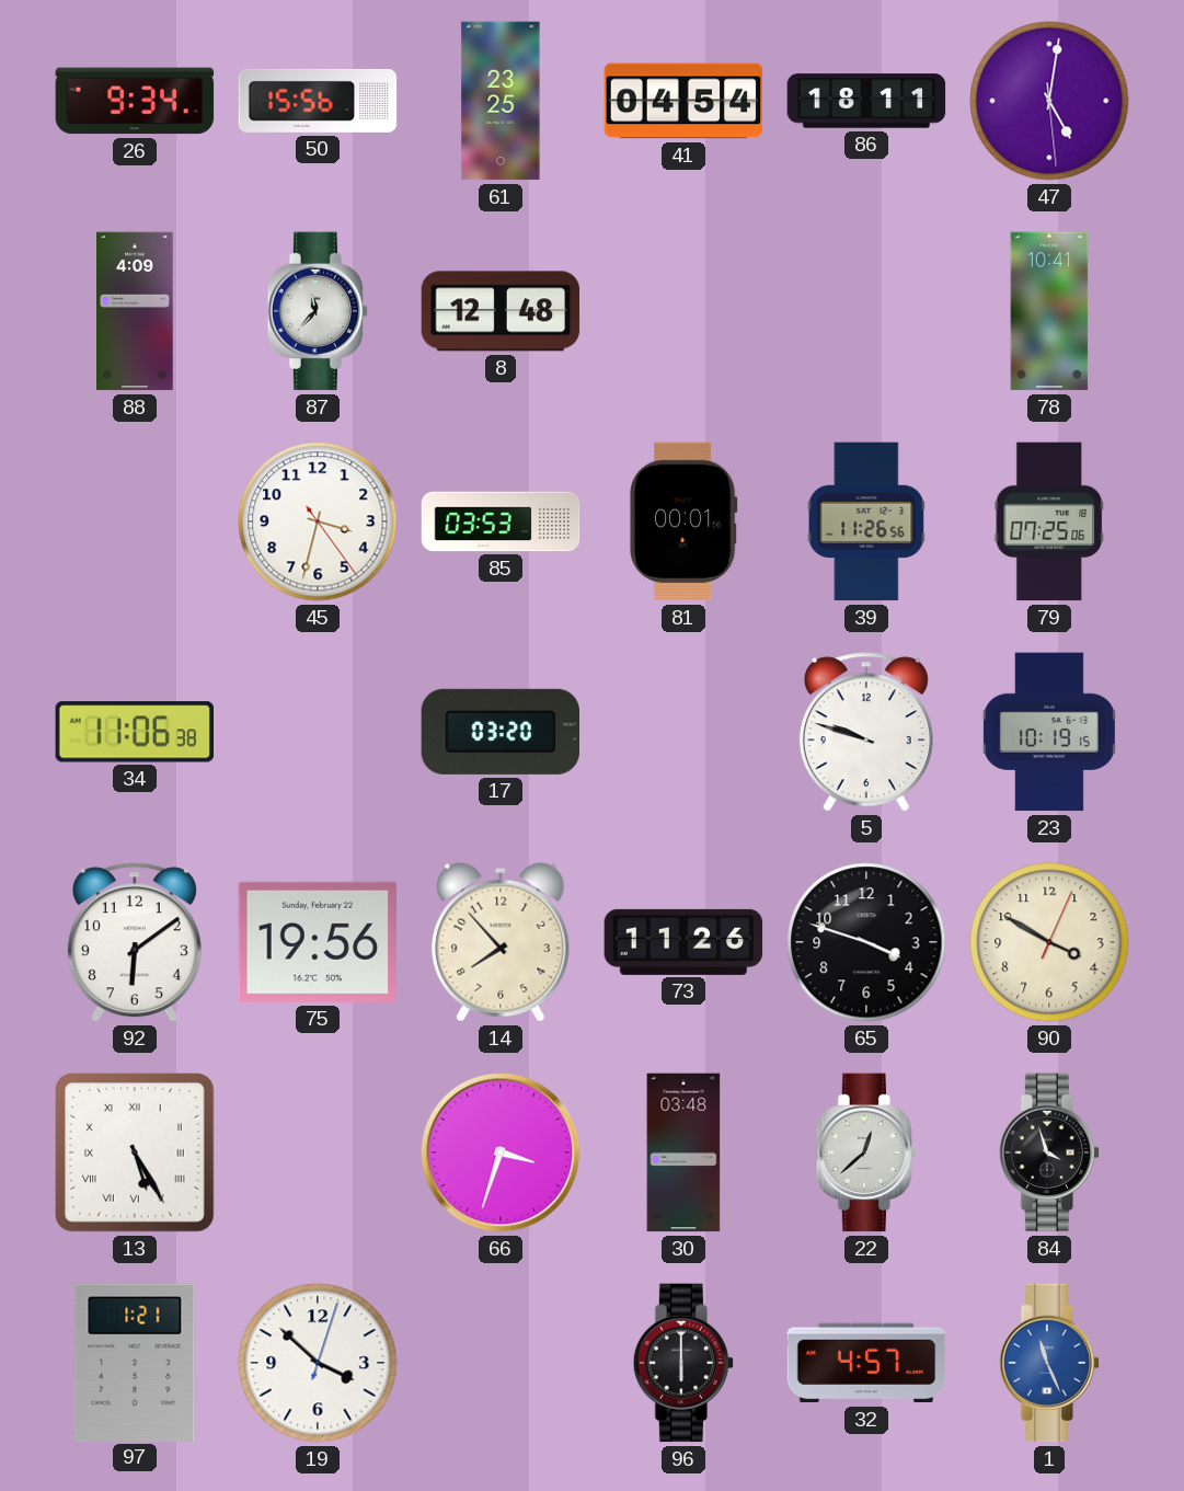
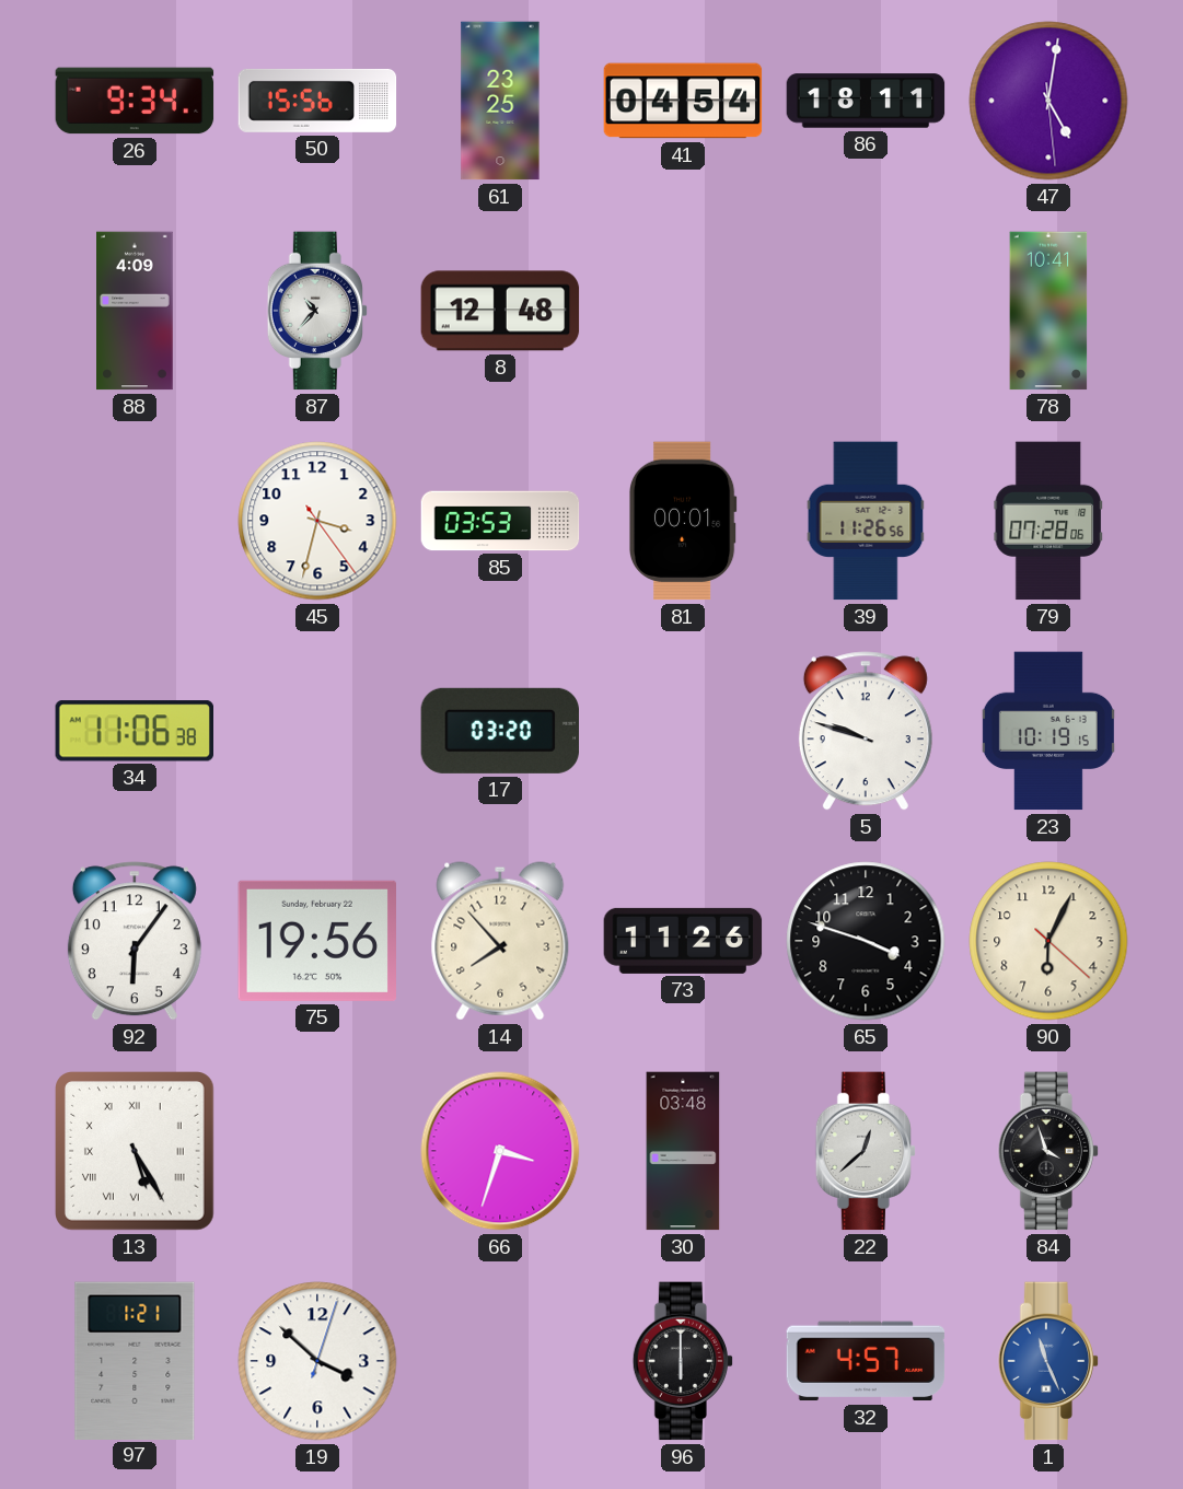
87: 11:37 -> 10:37
79: 07:25 -> 07:28
92: 6:09 -> 6:06
90: 3:50 -> 6:04
